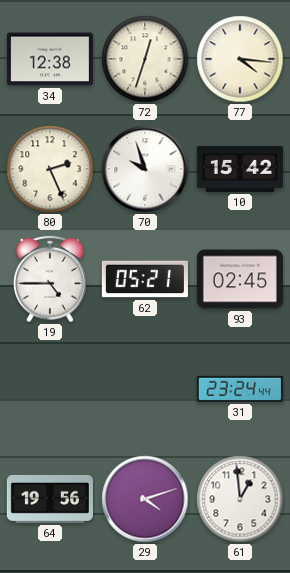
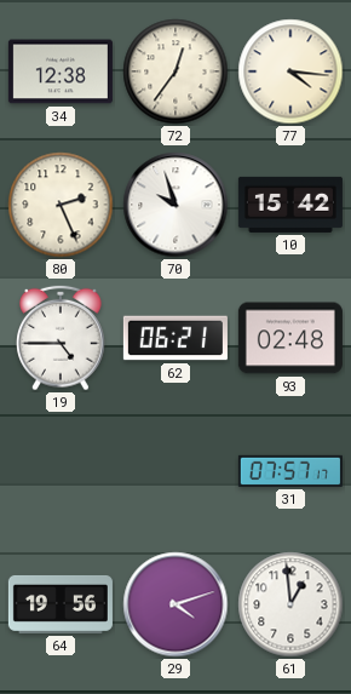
72: 12:33 -> 12:36
62: 05:21 -> 06:21
93: 02:45 -> 02:48
31: 23:24 -> 07:57
